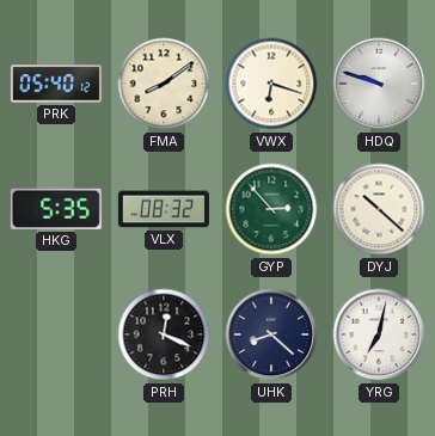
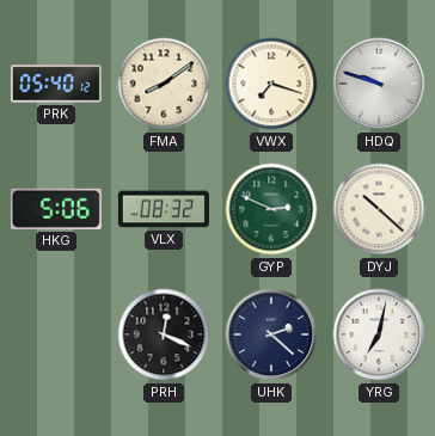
VWX: 6:18 -> 7:18
HKG: 5:35 -> 5:06
GYP: 2:53 -> 2:49
UHK: 8:22 -> 2:22
